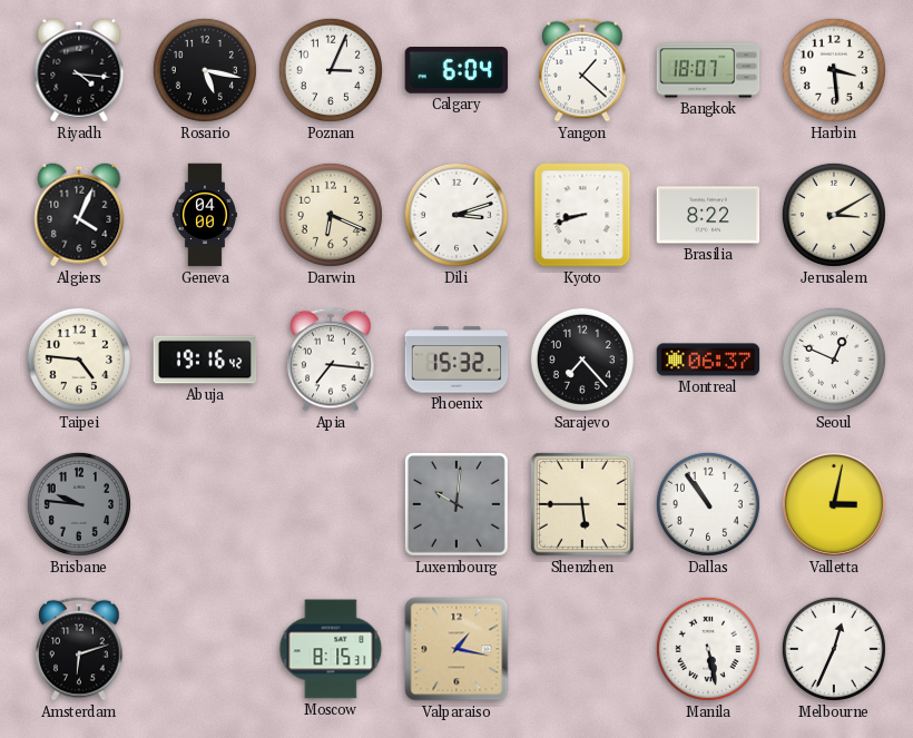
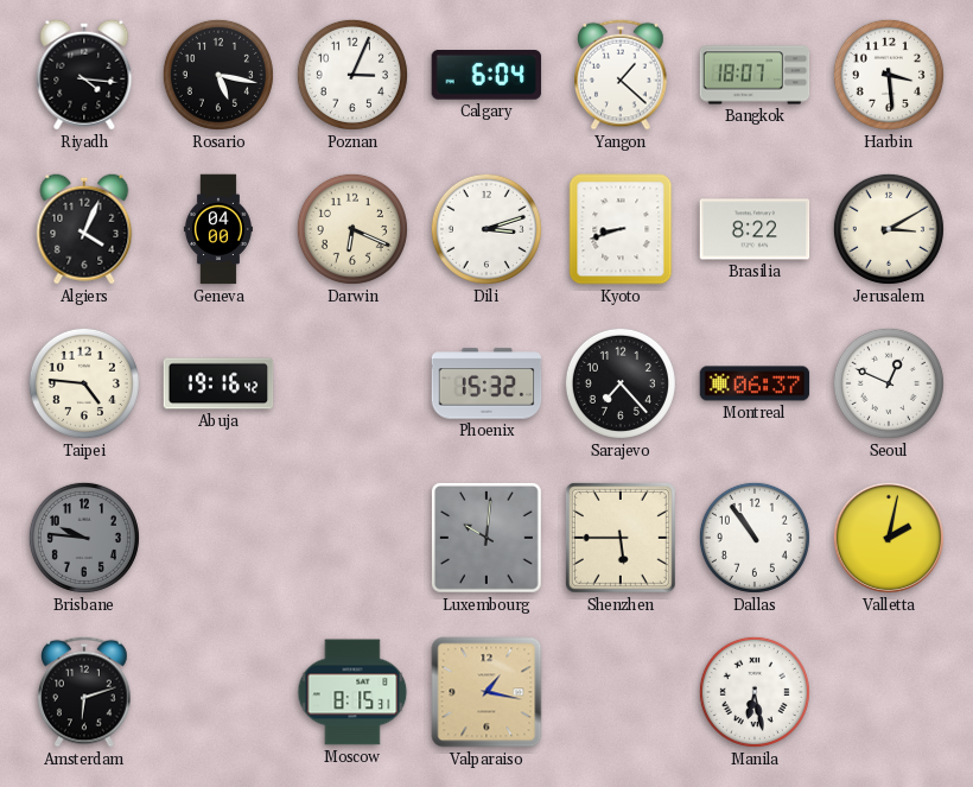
Apia: 7:16 -> none
Valletta: 3:02 -> 2:02
Manila: 5:28 -> 6:28
Melbourne: 12:34 -> none
